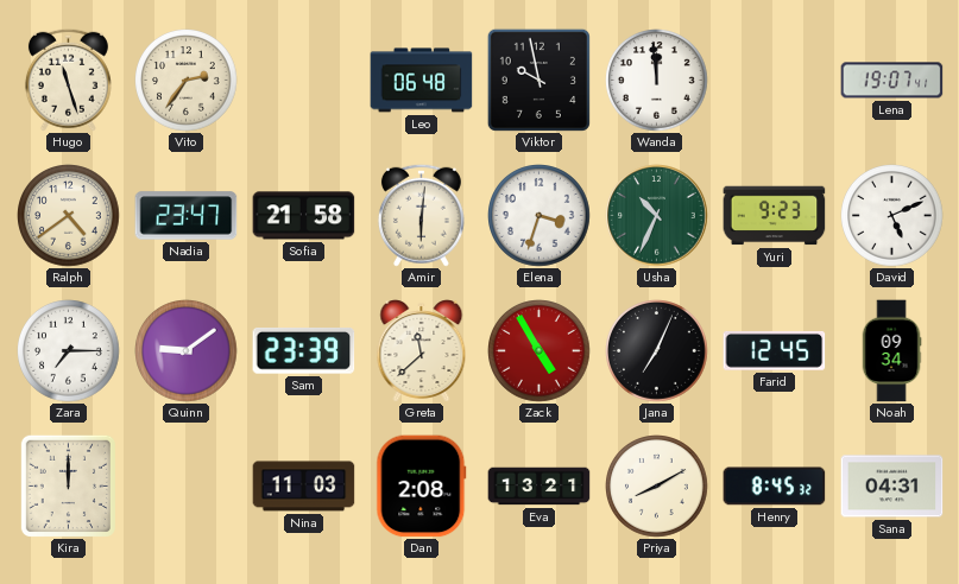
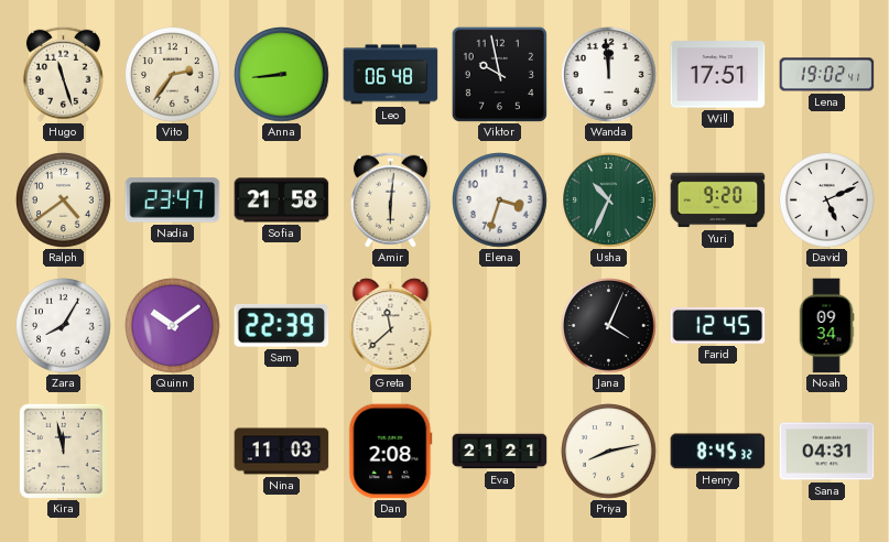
Anna: none -> 8:44
Will: none -> 17:51
Lena: 19:07 -> 19:02
Yuri: 9:23 -> 9:20
Zara: 7:15 -> 8:05
Quinn: 9:09 -> 10:09
Sam: 23:39 -> 22:39
Zack: 4:55 -> none
Jana: 7:04 -> 4:04
Kira: 12:00 -> 11:58
Eva: 13:21 -> 21:21
Priya: 8:10 -> 8:13
